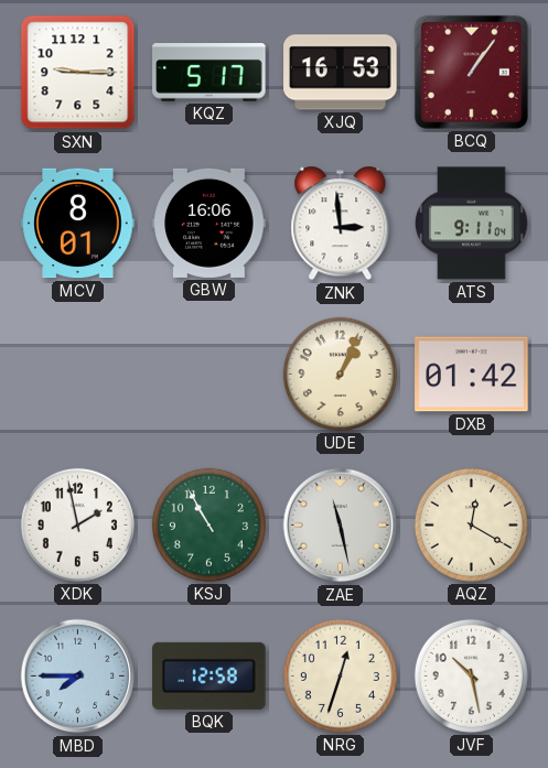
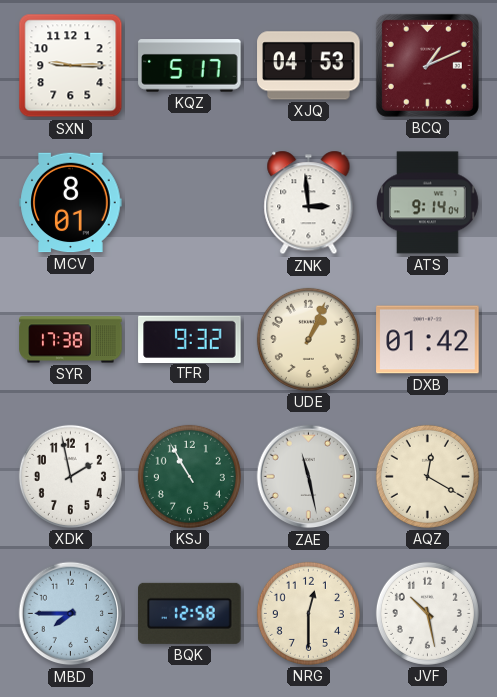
XJQ: 16:53 -> 04:53
BCQ: 1:06 -> 1:11
GBW: 16:06 -> none
ATS: 9:11 -> 9:14
SYR: none -> 17:38
TFR: none -> 9:32
NRG: 12:33 -> 12:30
